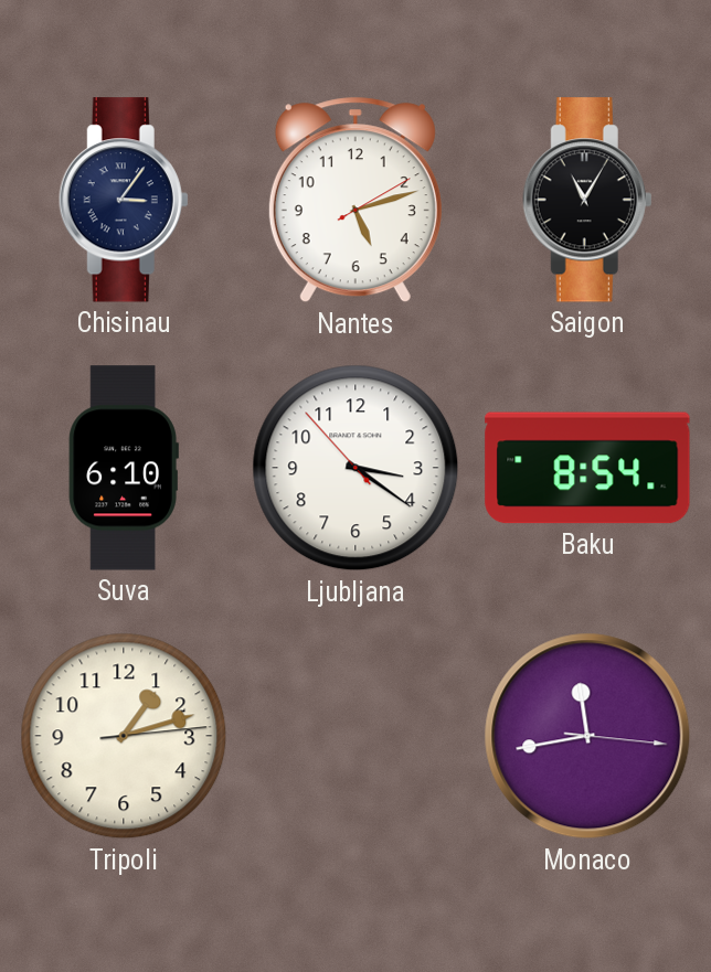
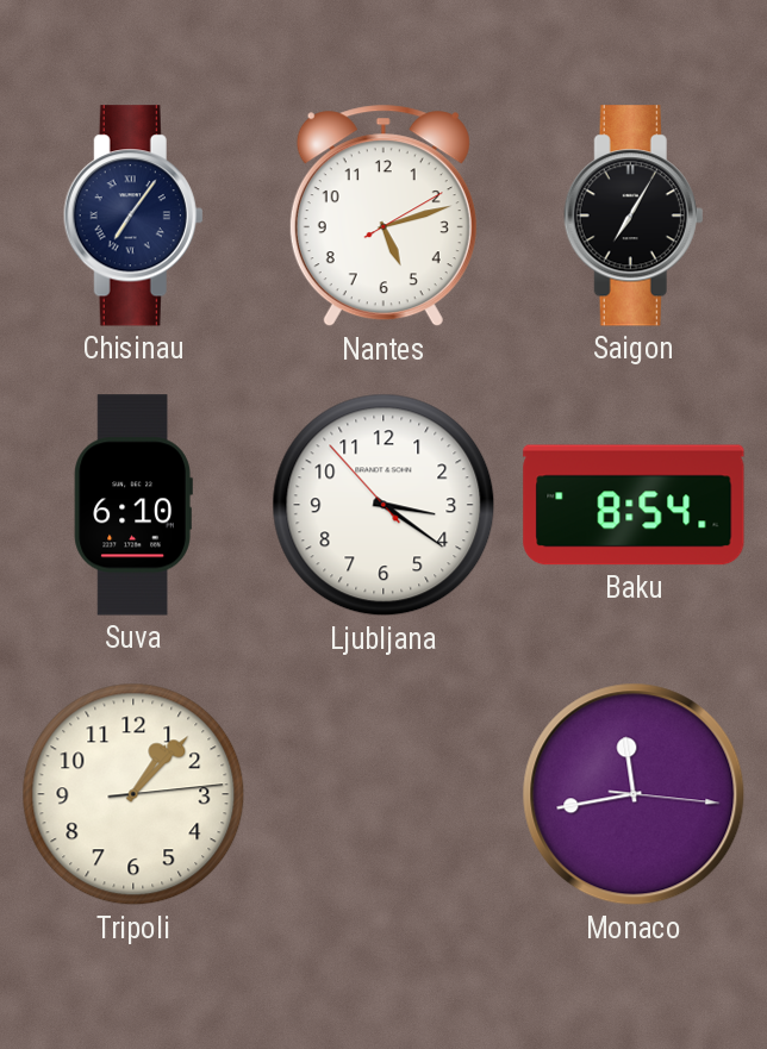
Chisinau: 3:06 -> 7:06
Saigon: 11:05 -> 7:05
Tripoli: 1:12 -> 1:07
